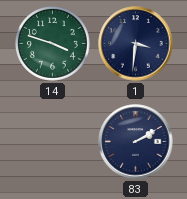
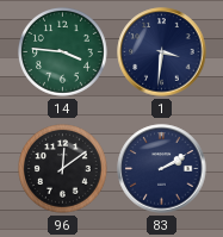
14: 3:48 -> 3:46
96: none -> 12:09
